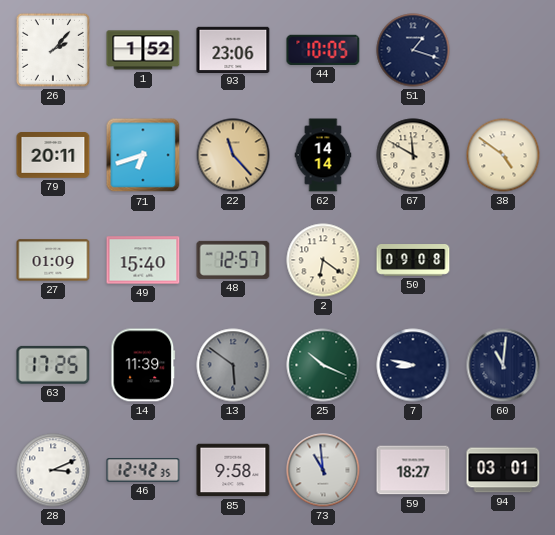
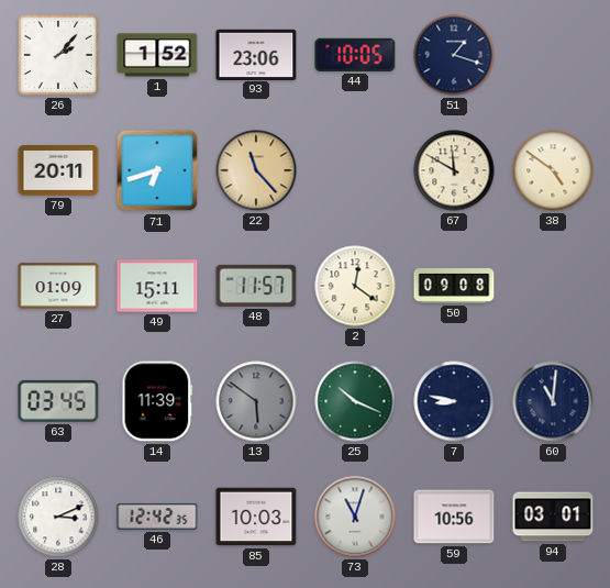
62: 14:14 -> none
49: 15:40 -> 15:11
48: 12:57 -> 11:57
2: 6:21 -> 12:21
63: 17:25 -> 03:45
85: 9:58 -> 10:03
73: 10:59 -> 11:03
59: 18:27 -> 10:56
